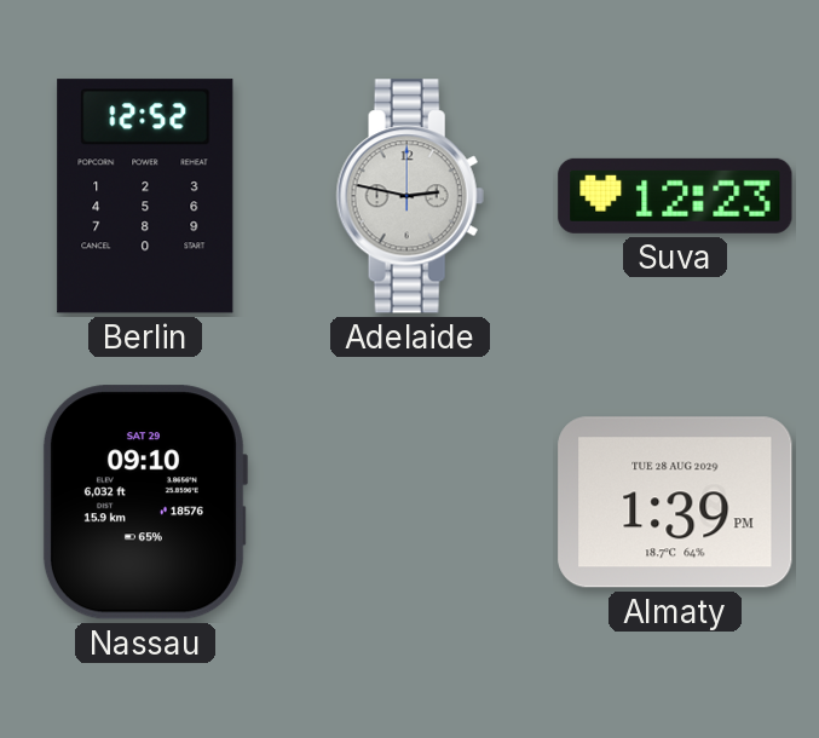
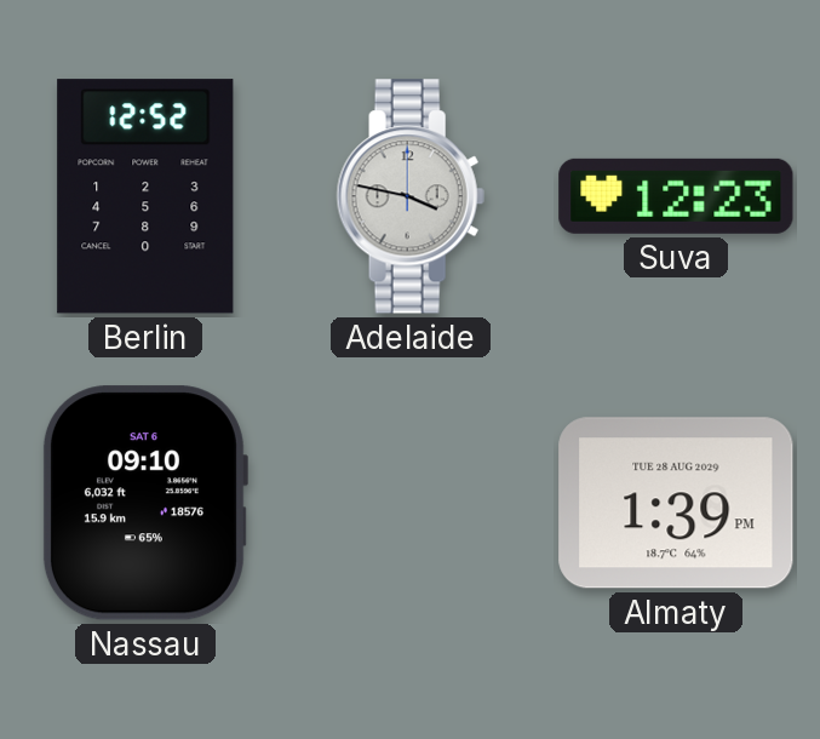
Adelaide: 2:47 -> 3:47
Nassau date: SAT 29 -> SAT 6
